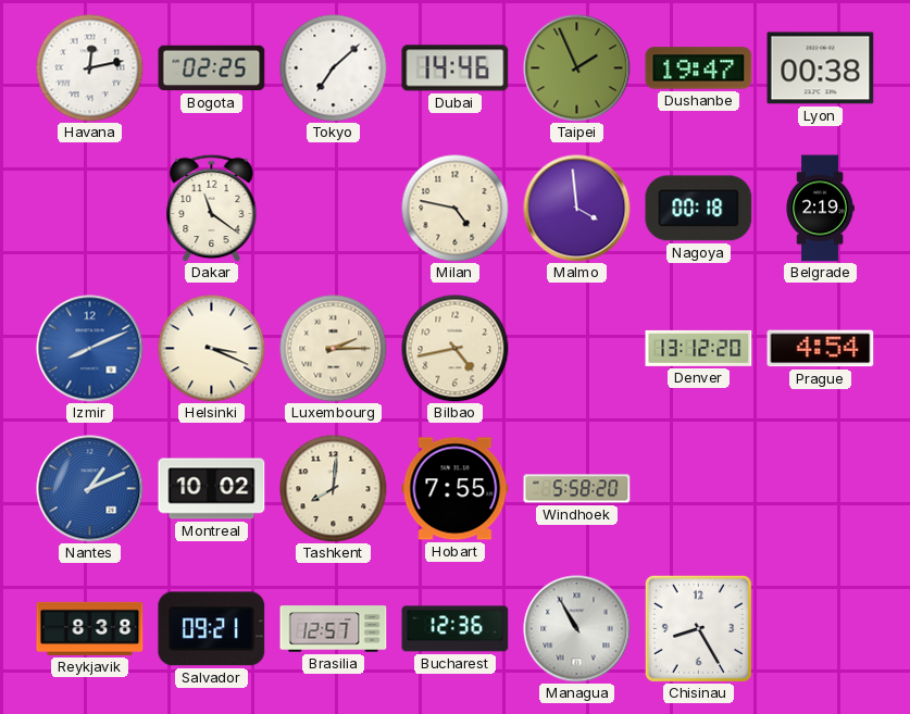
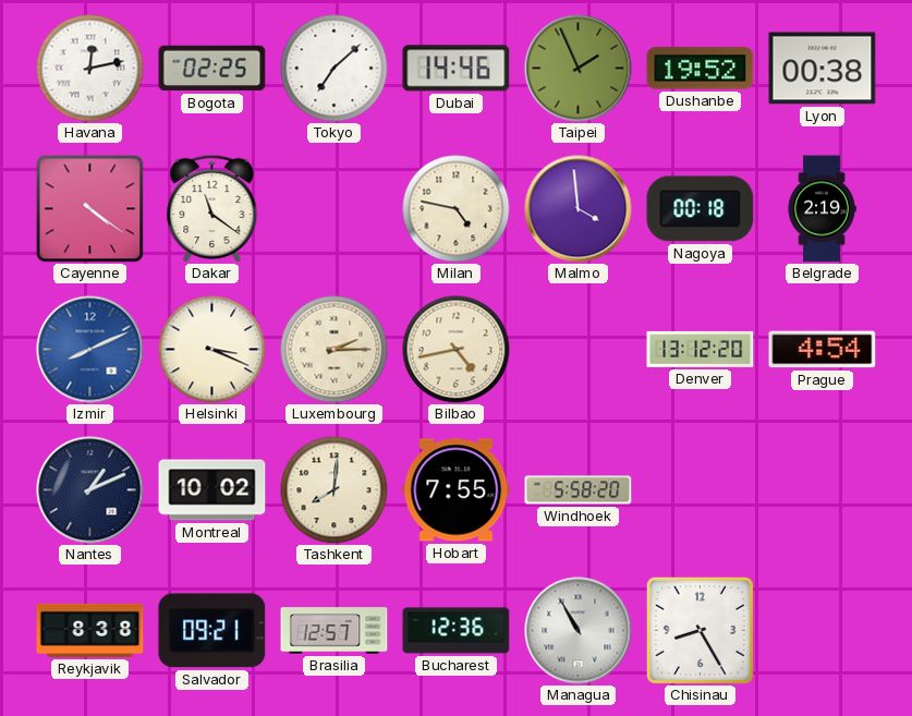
Dushanbe: 19:47 -> 19:52
Cayenne: none -> 4:21
Nantes dial: blue -> navy
